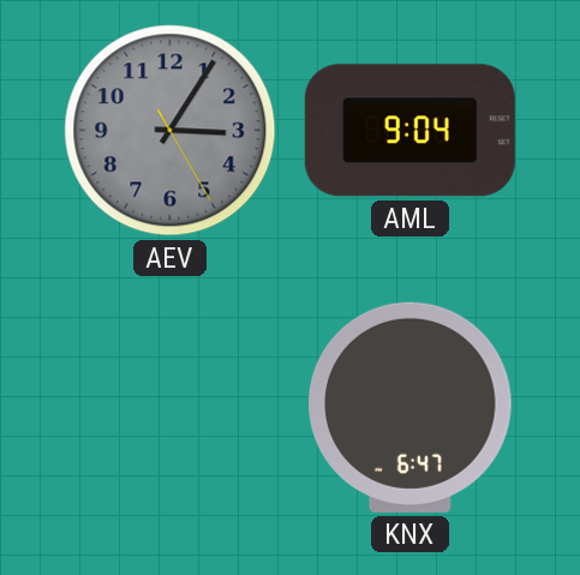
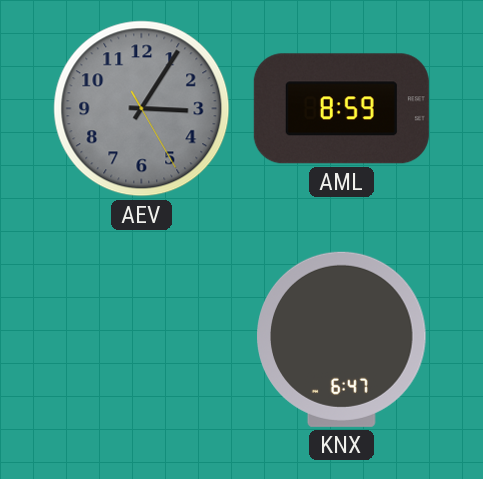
AML: 9:04 -> 8:59
